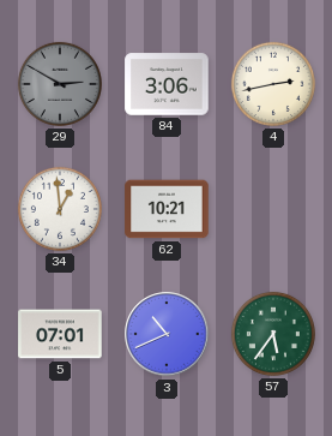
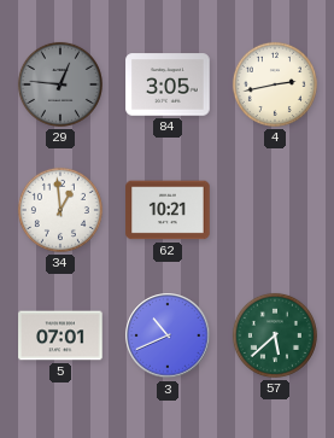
29: 2:50 -> 12:46
84: 3:06 -> 3:05
57: 5:36 -> 5:38
